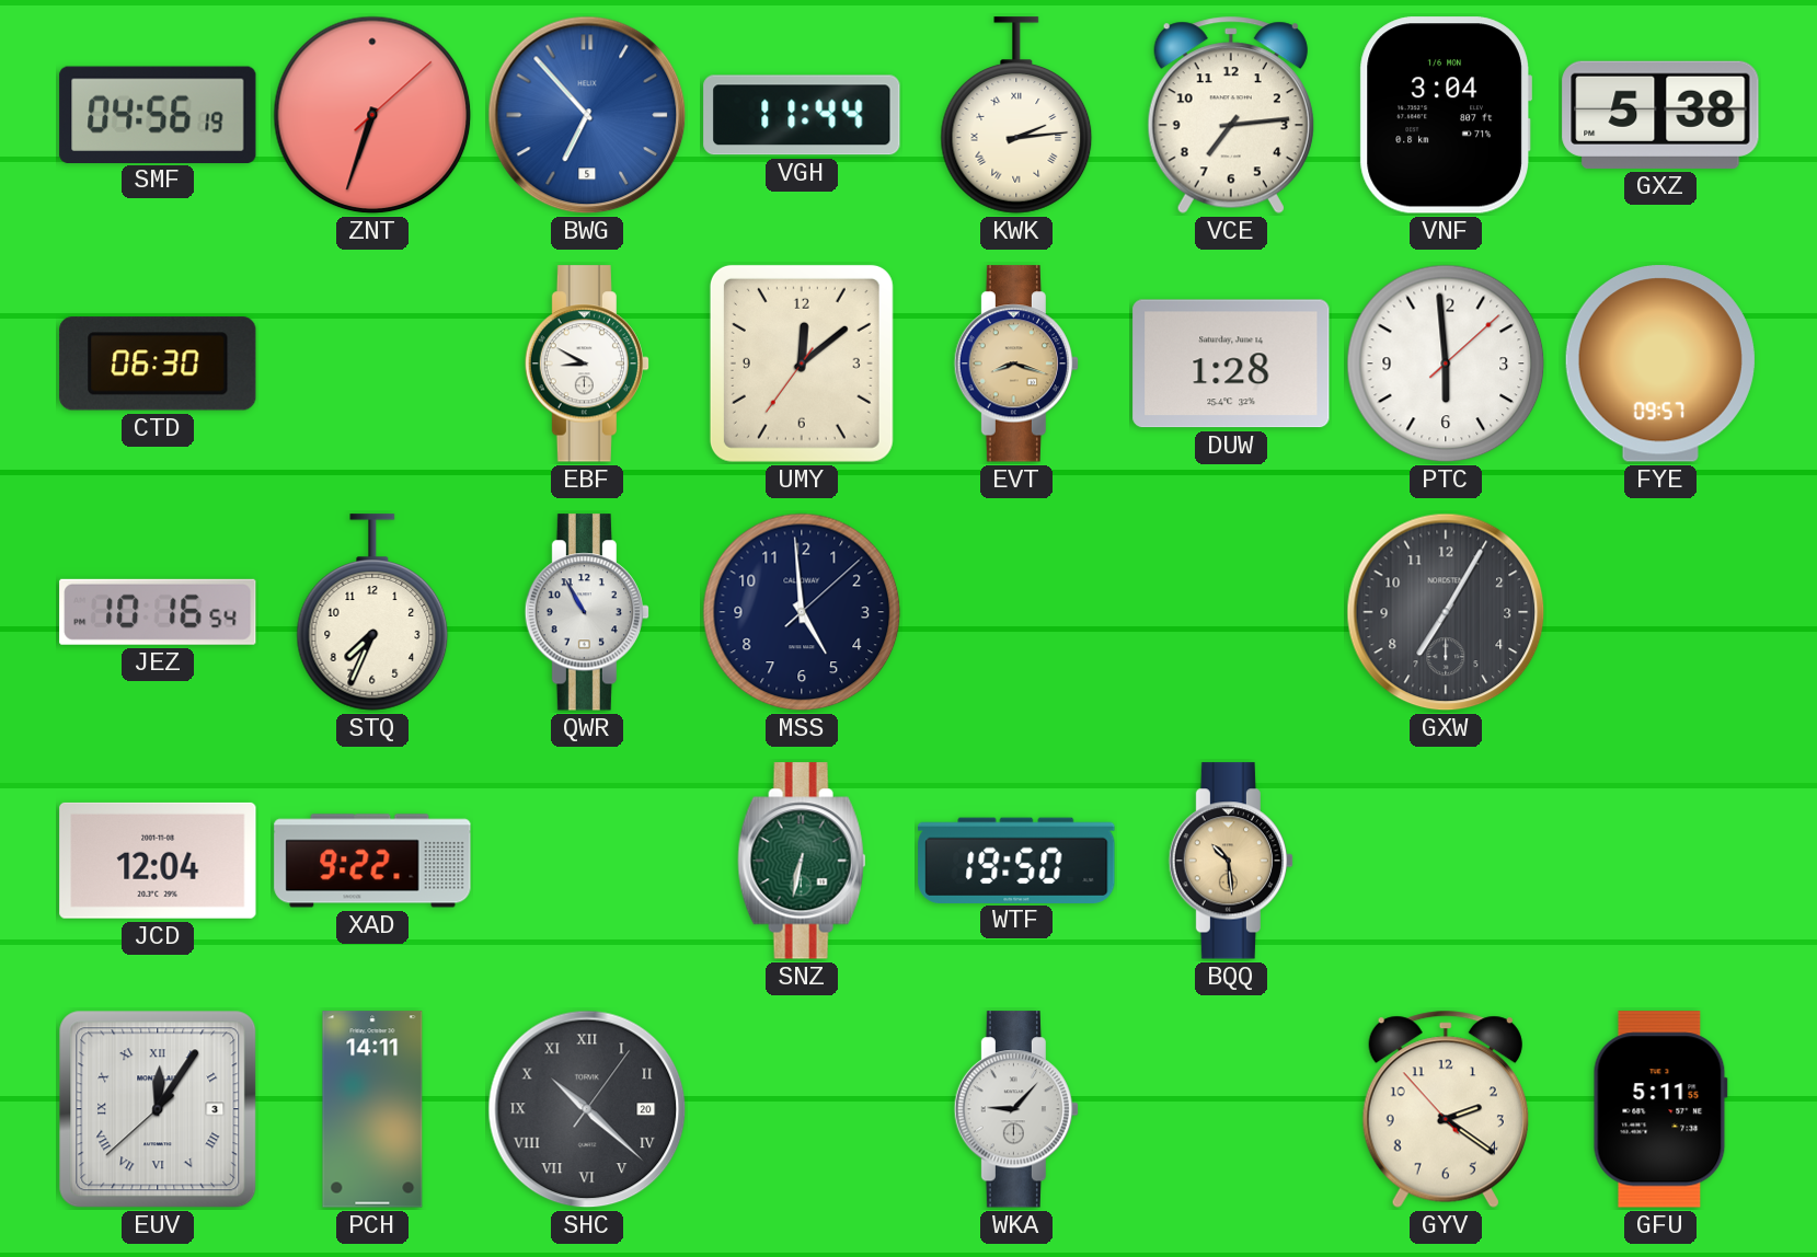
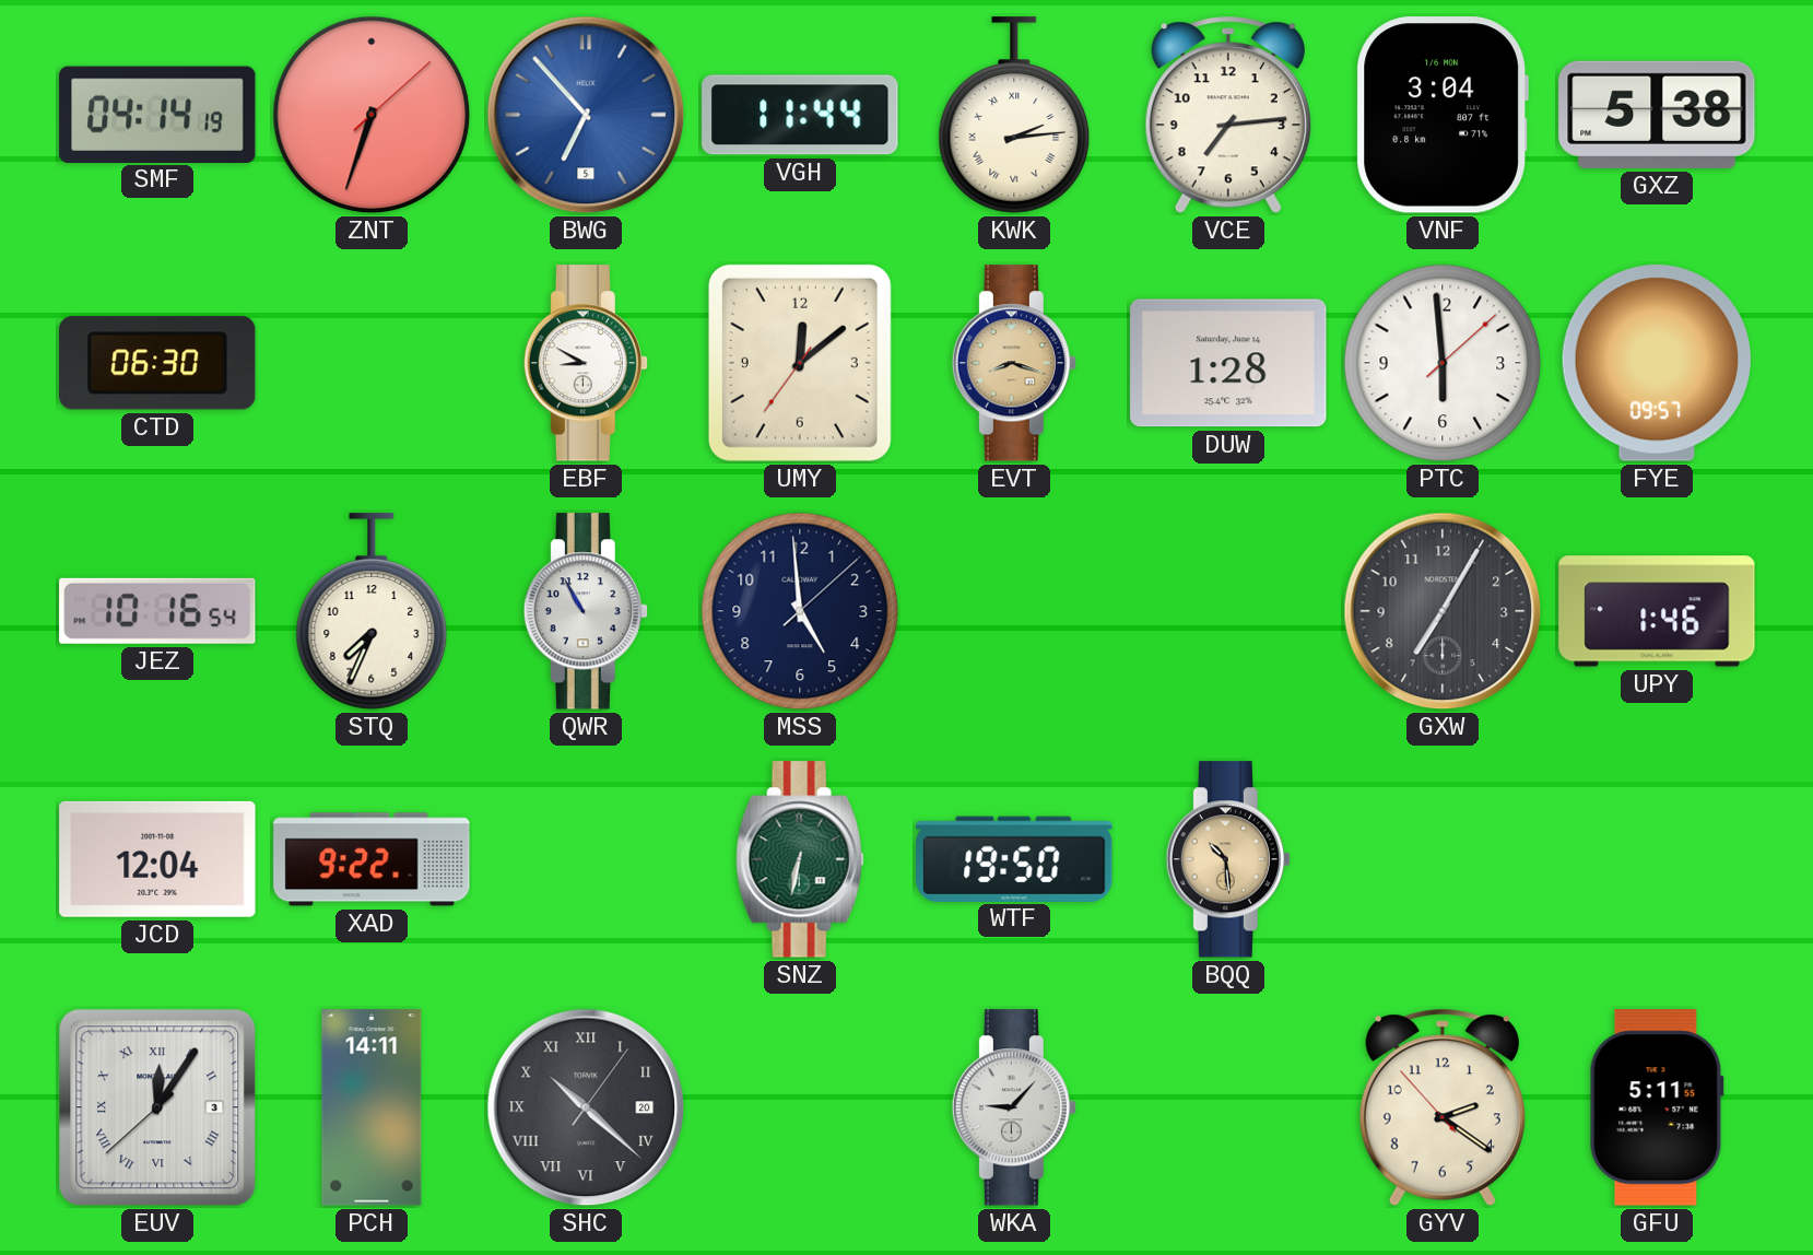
SMF: 04:56 -> 04:14
UPY: none -> 1:46
